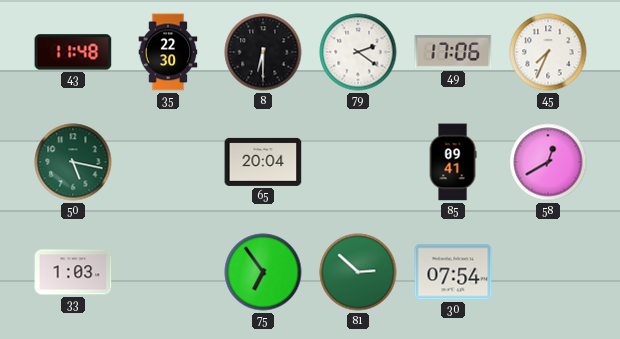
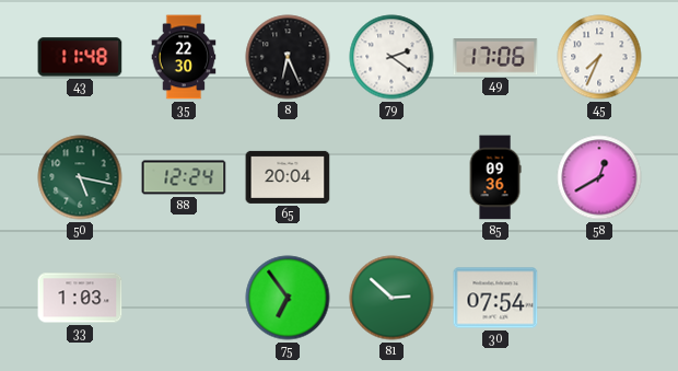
8: 6:30 -> 6:26
88: none -> 12:24
85: 09:41 -> 09:36
